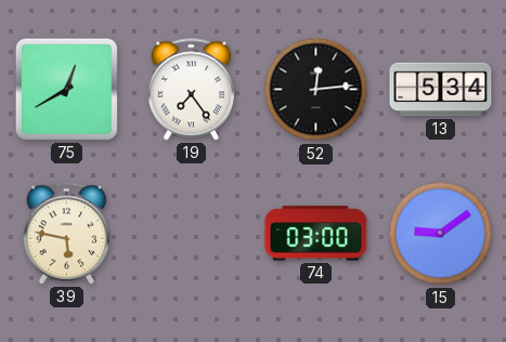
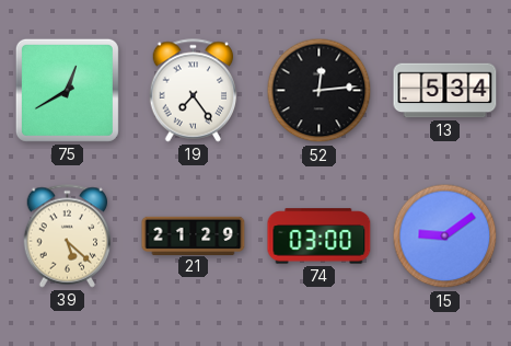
39: 5:47 -> 5:22
21: none -> 21:29
